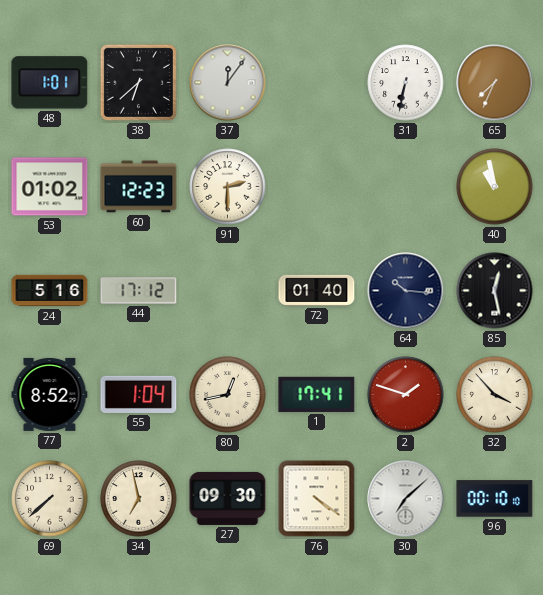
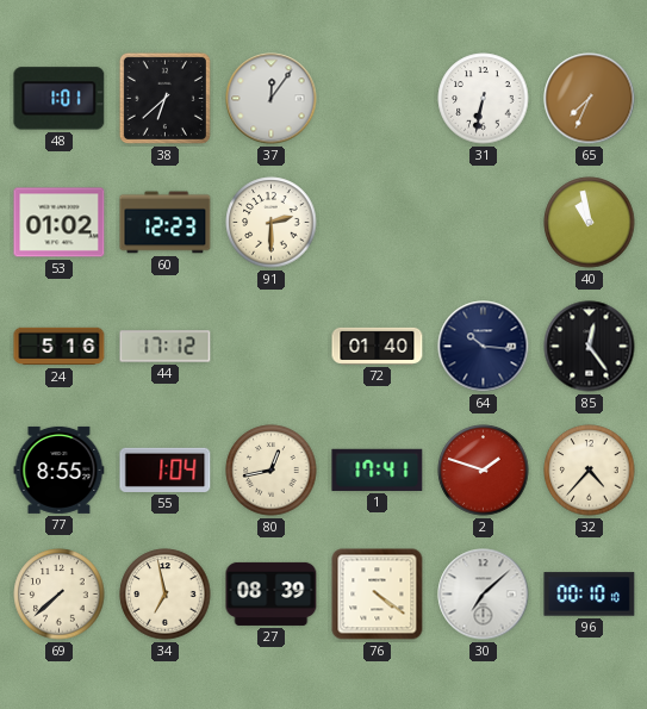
85: 12:28 -> 12:24
77: 8:52 -> 8:55
32: 3:53 -> 4:37
27: 09:30 -> 08:39
